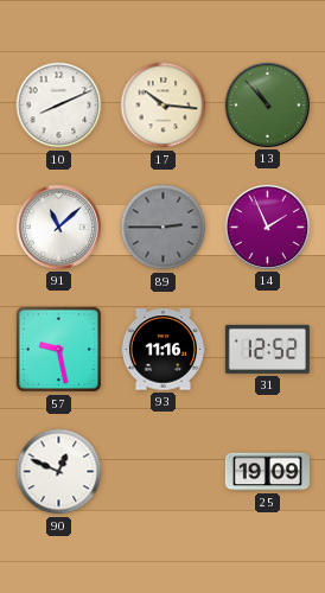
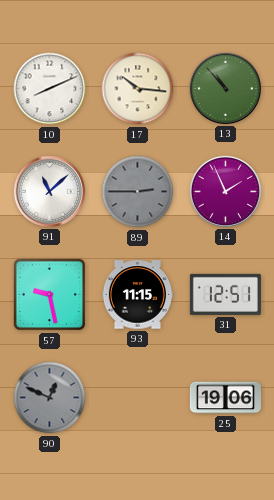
93: 11:16 -> 11:15
31: 12:52 -> 12:51
90 dial: white -> grey
25: 19:09 -> 19:06
